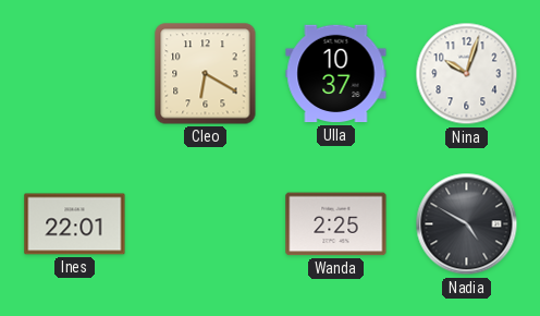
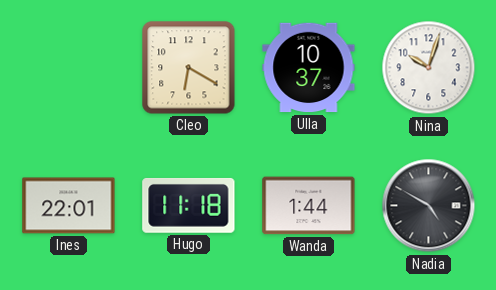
Hugo: none -> 11:18
Wanda: 2:25 -> 1:44
